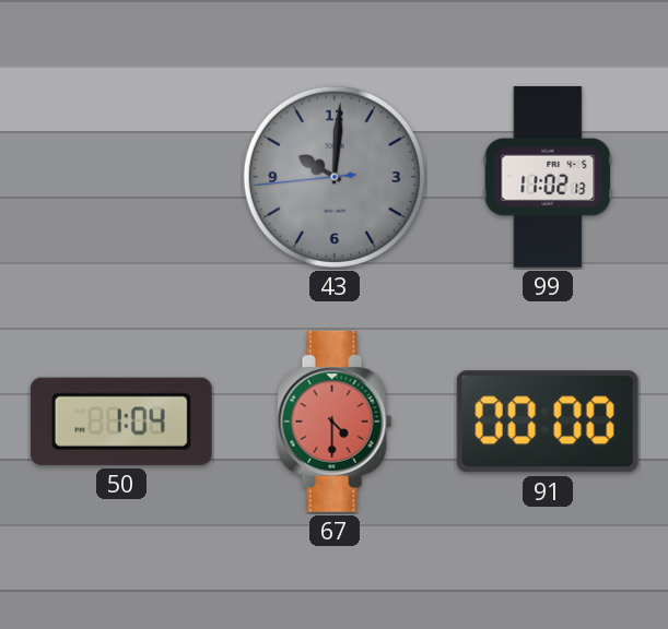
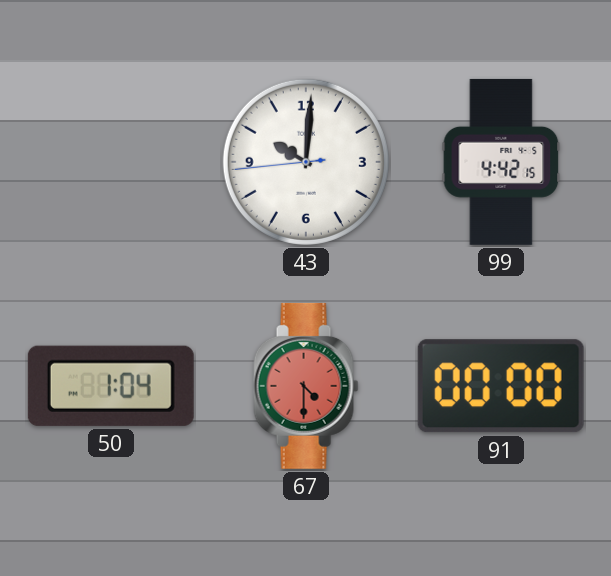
43 dial: grey -> white
99: 11:02 -> 4:42
